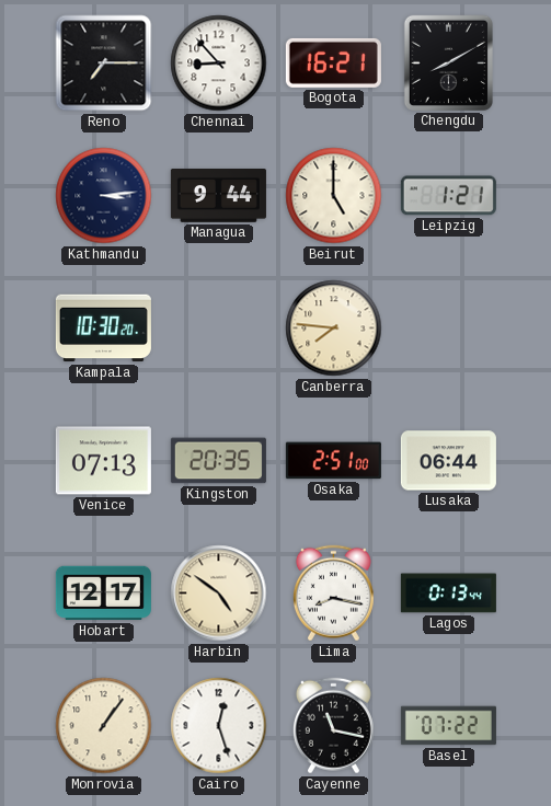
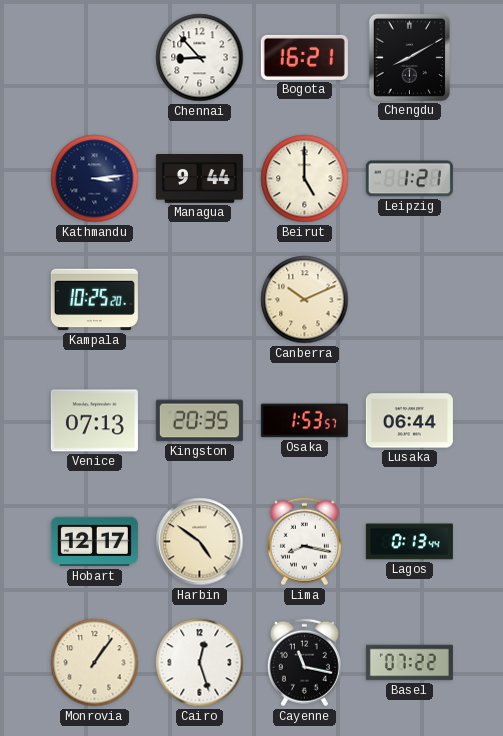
Reno: 7:15 -> none
Kampala: 10:30 -> 10:25
Canberra: 7:46 -> 10:11
Osaka: 2:51 -> 1:53
